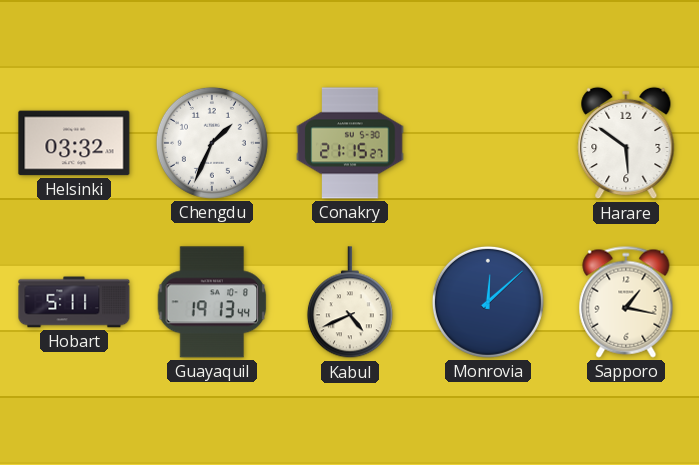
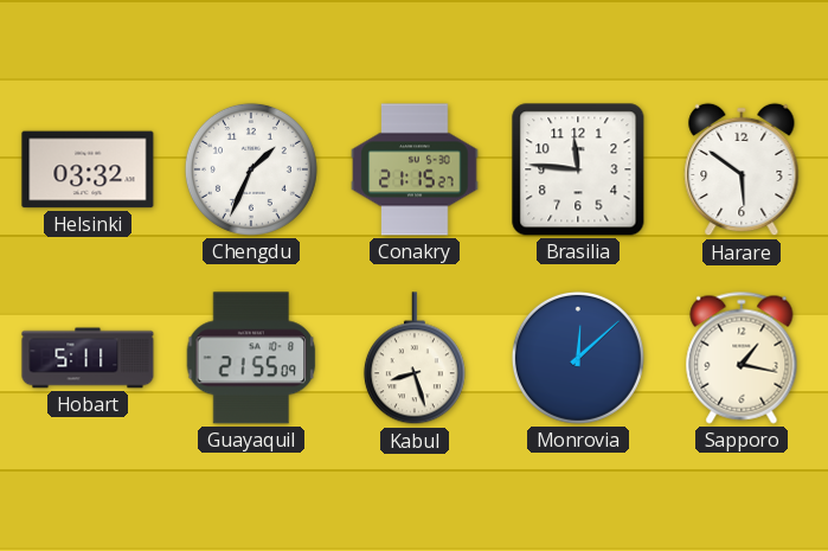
Brasilia: none -> 11:46
Guayaquil: 19:13 -> 21:55
Kabul: 4:41 -> 8:27
